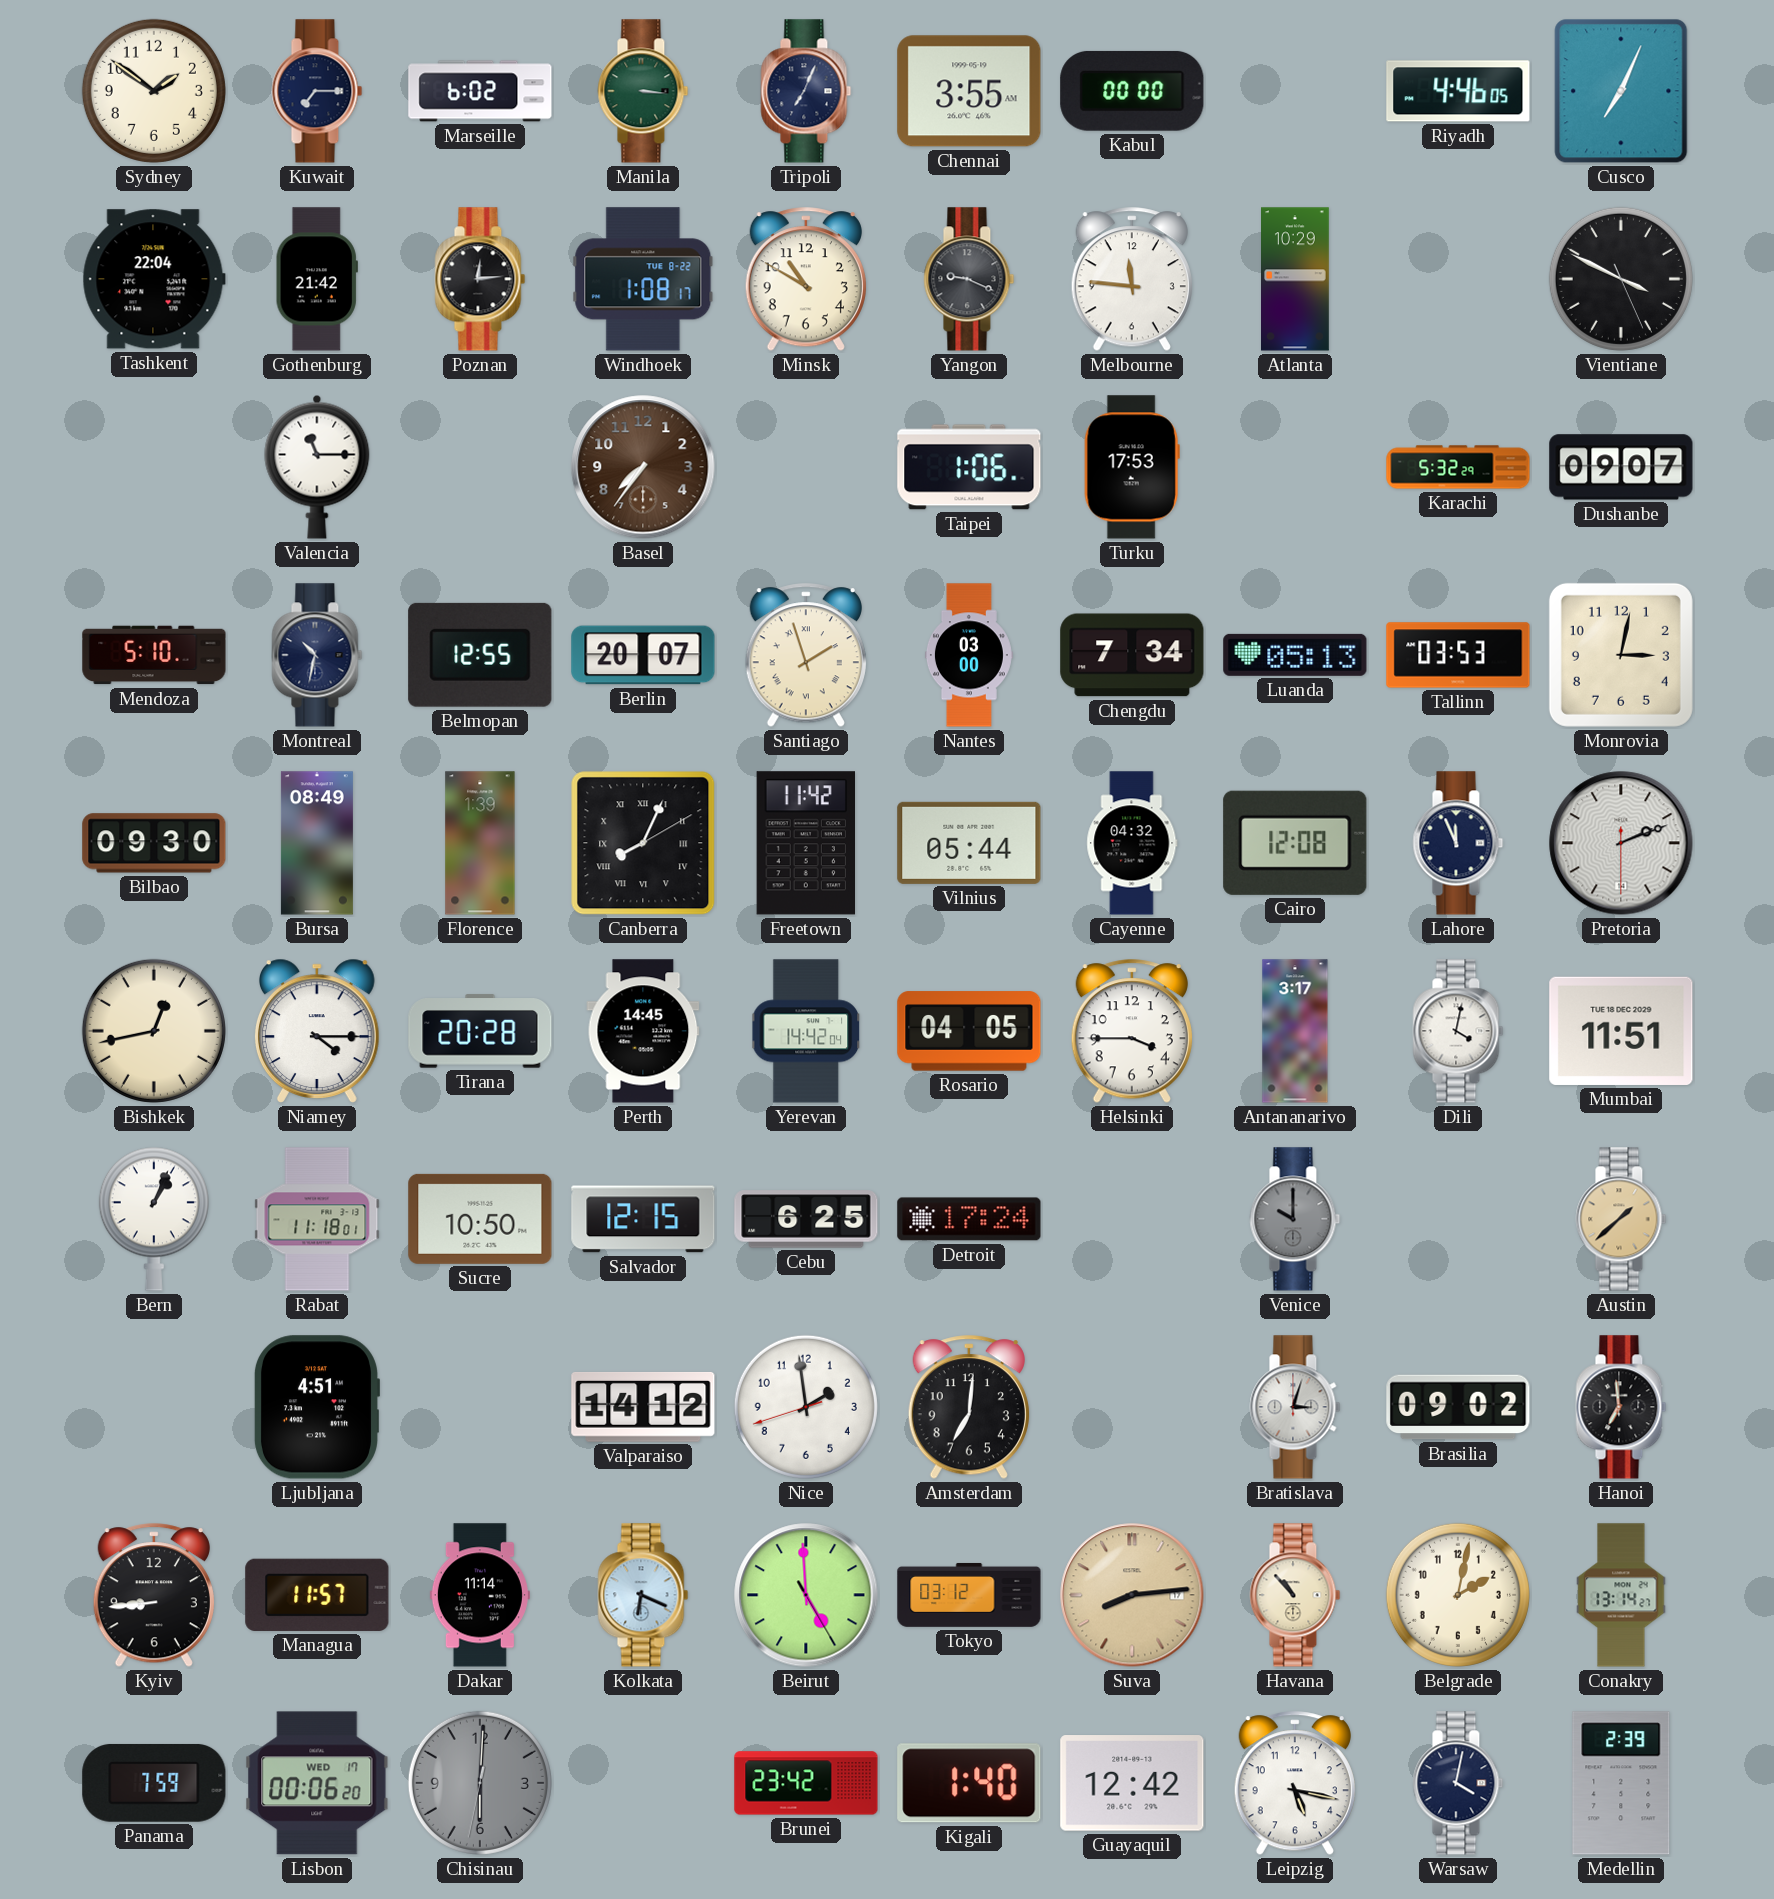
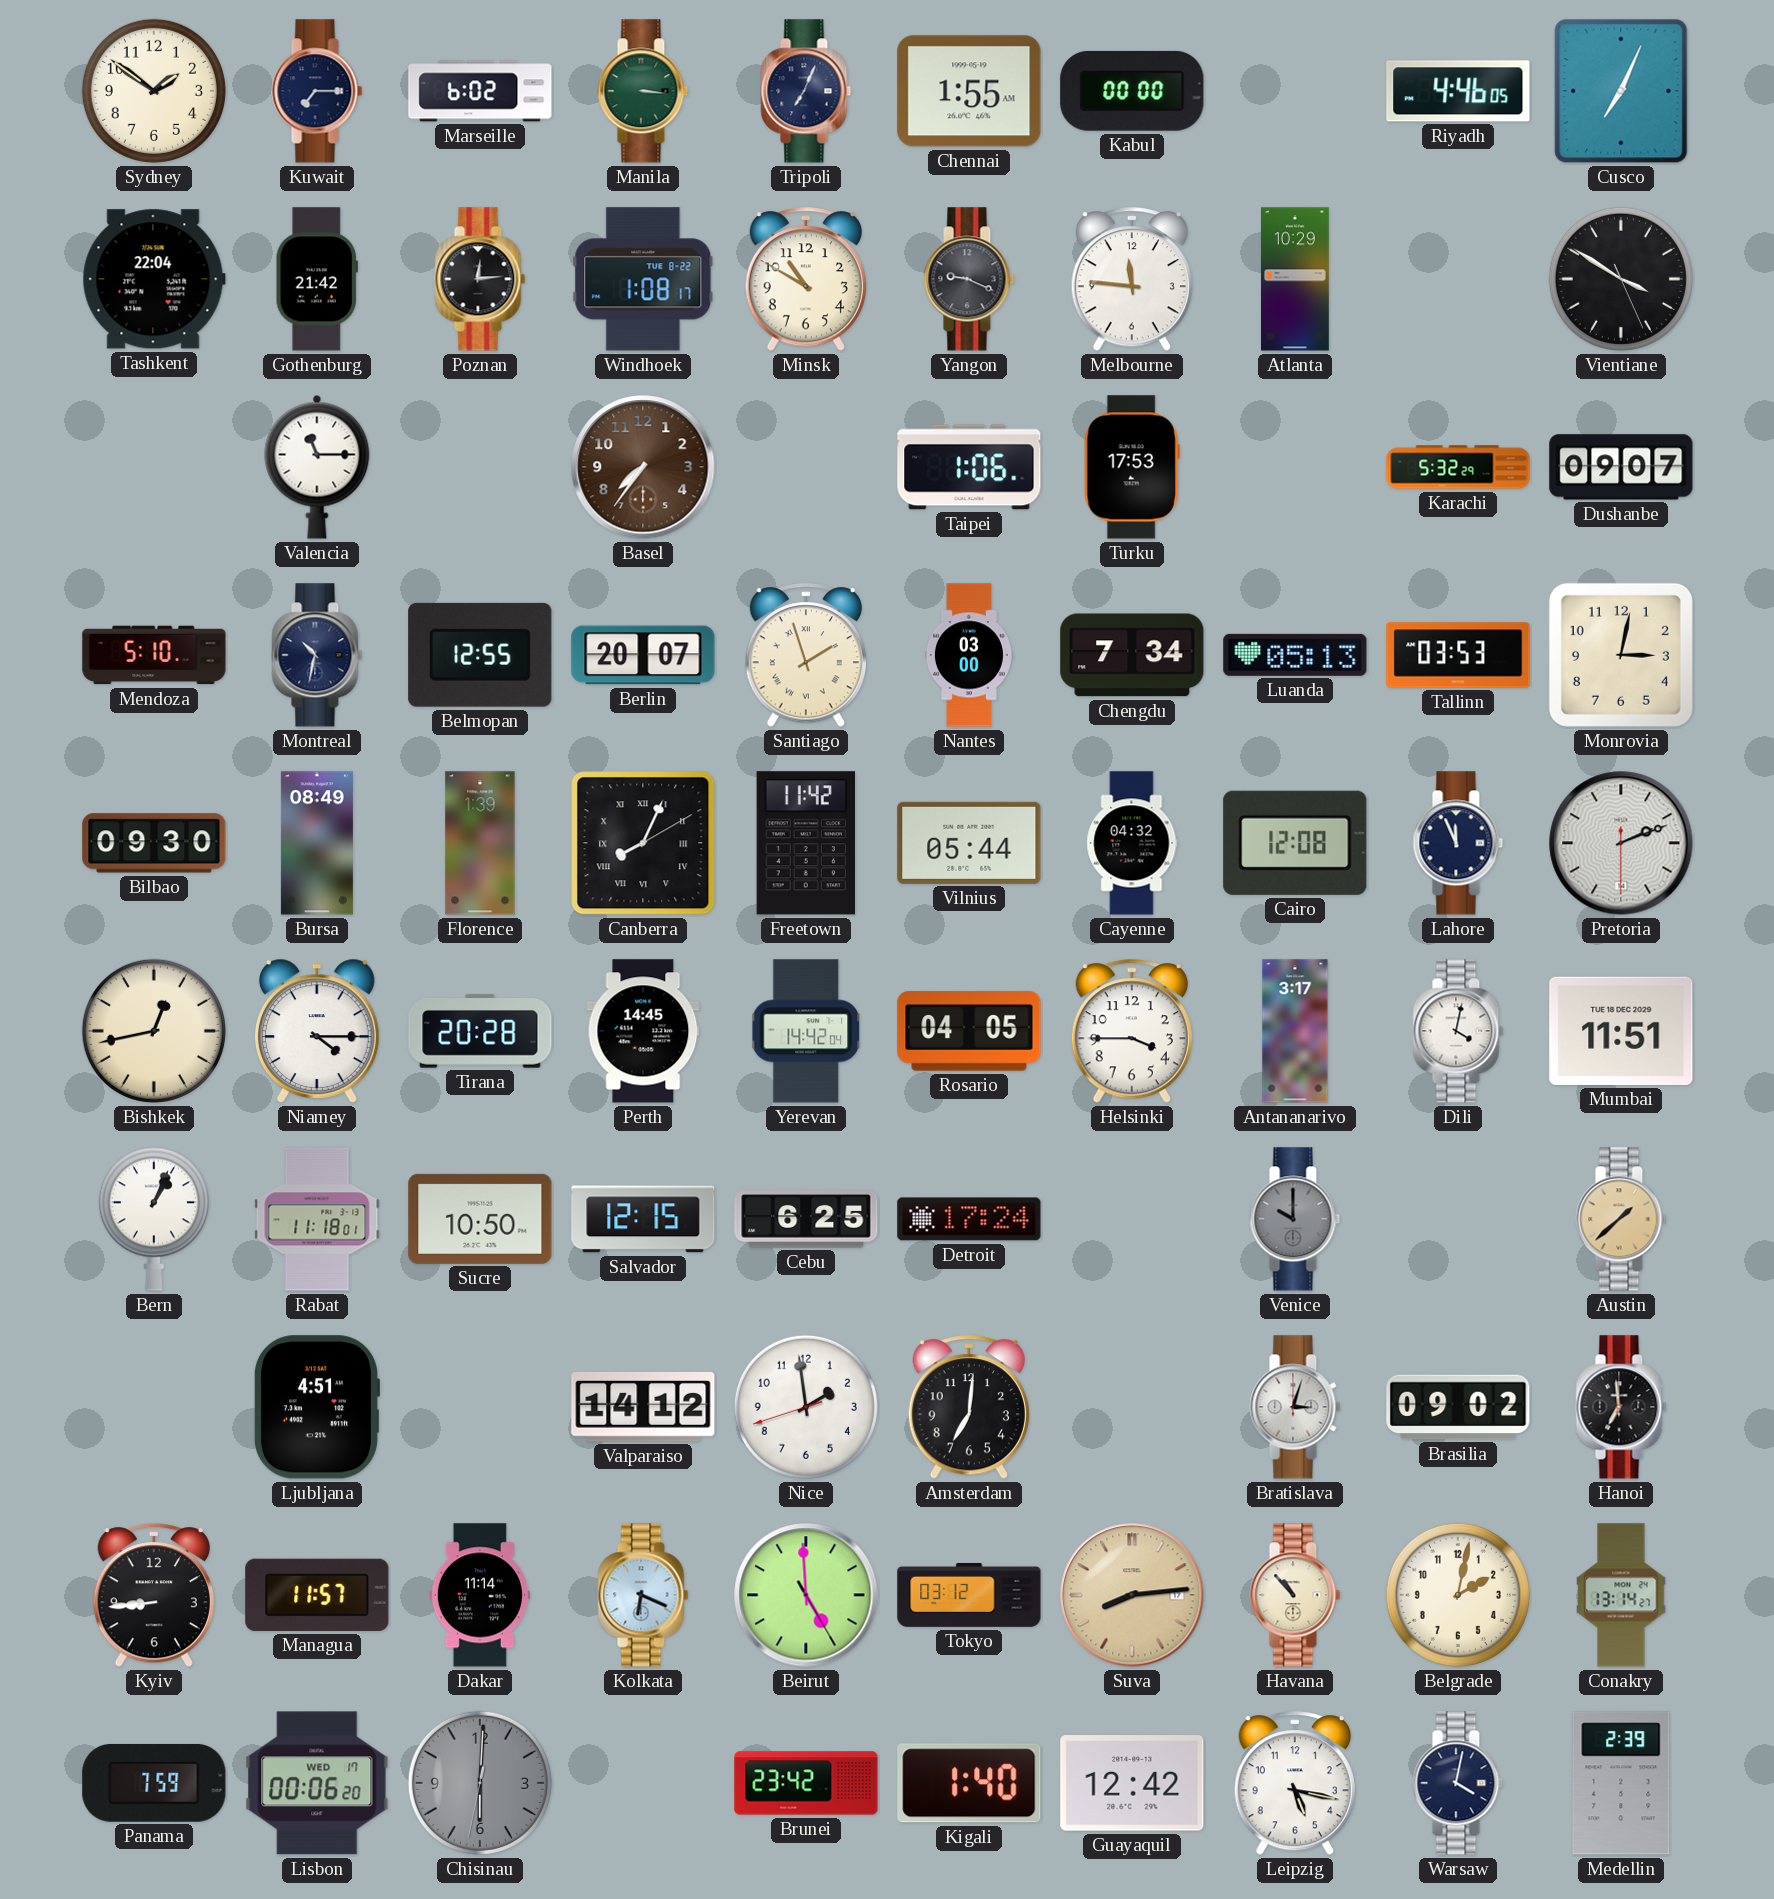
Chennai: 3:55 -> 1:55
Vientiane: 3:49 -> 3:50
